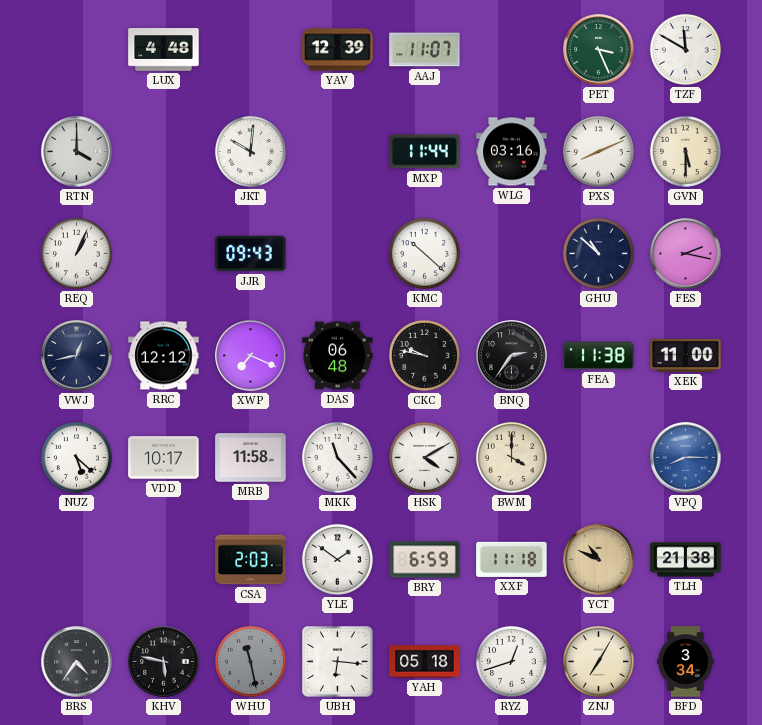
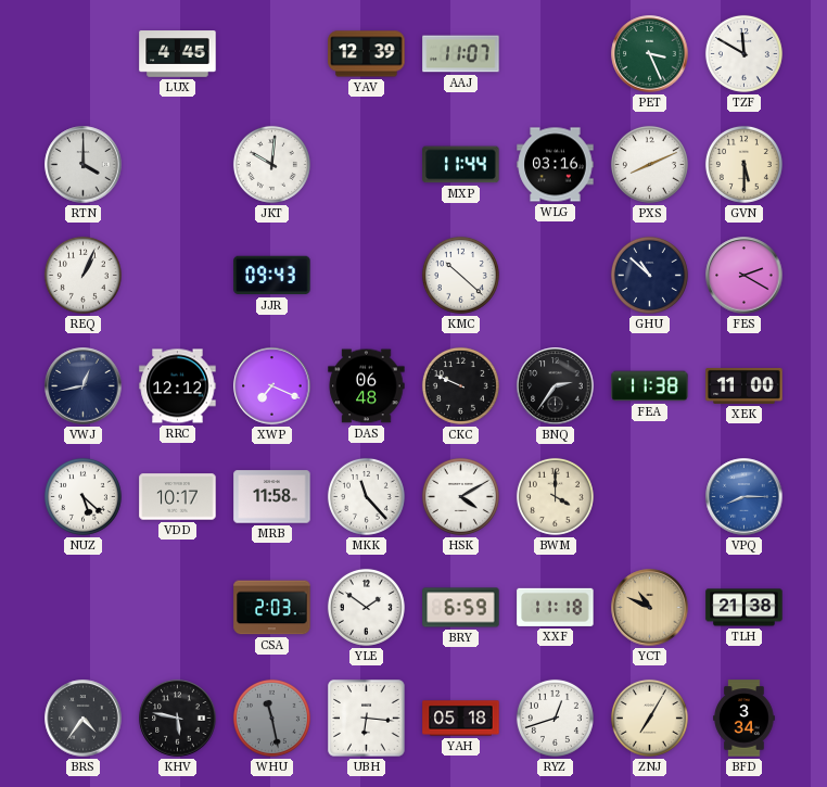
LUX: 4:48 -> 4:45
FES: 2:17 -> 2:20
CKC: 9:47 -> 9:49
